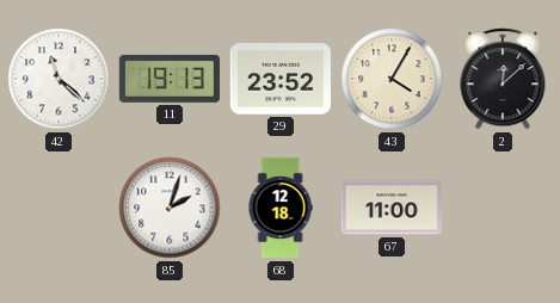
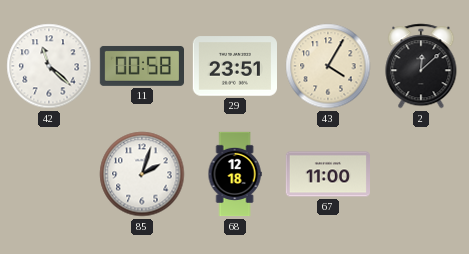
11: 19:13 -> 00:58
29: 23:52 -> 23:51
